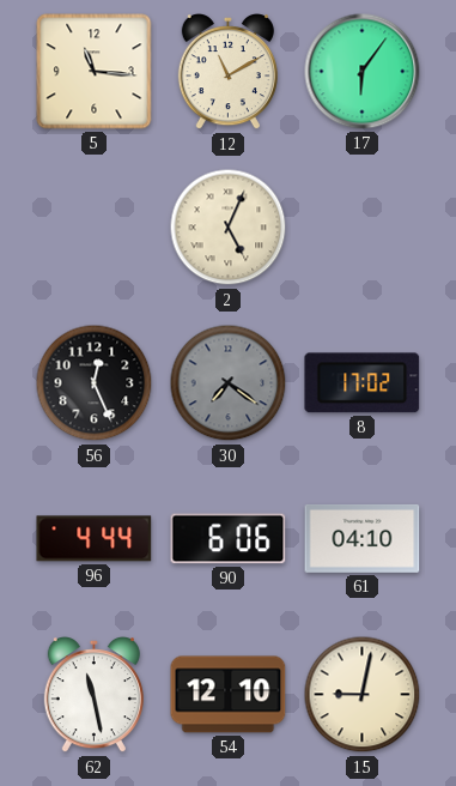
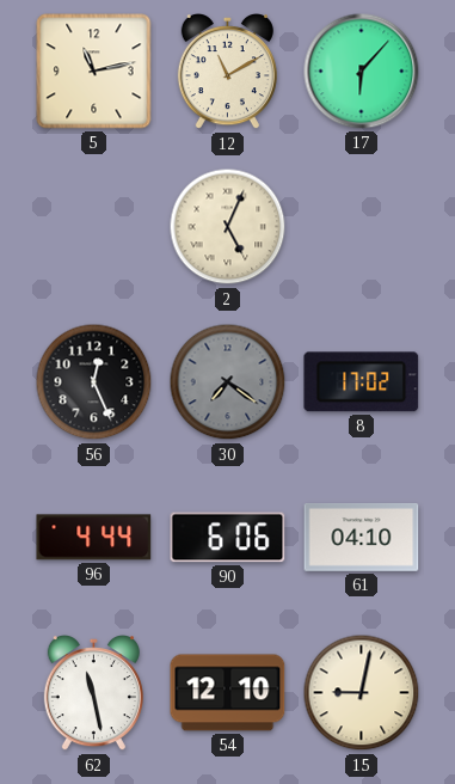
5: 11:16 -> 11:13
17: 6:06 -> 6:07
